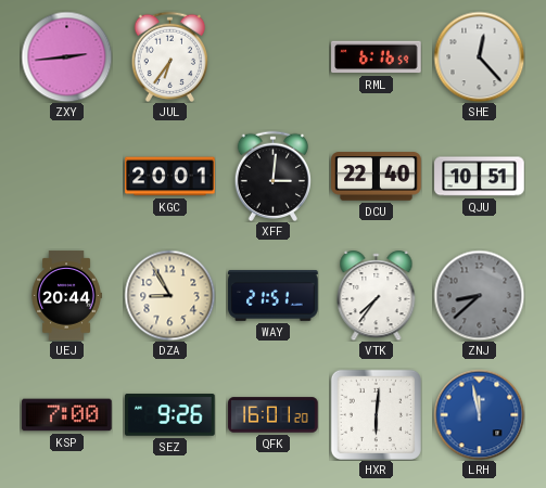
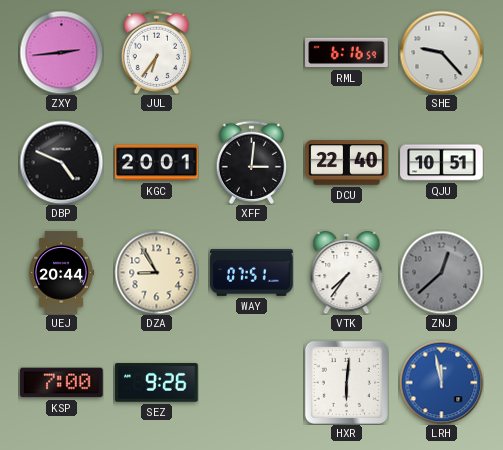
SHE: 12:23 -> 9:23
DBP: none -> 4:49
WAY: 21:51 -> 07:51
ZNJ: 8:38 -> 12:38
QFK: 16:01 -> none
